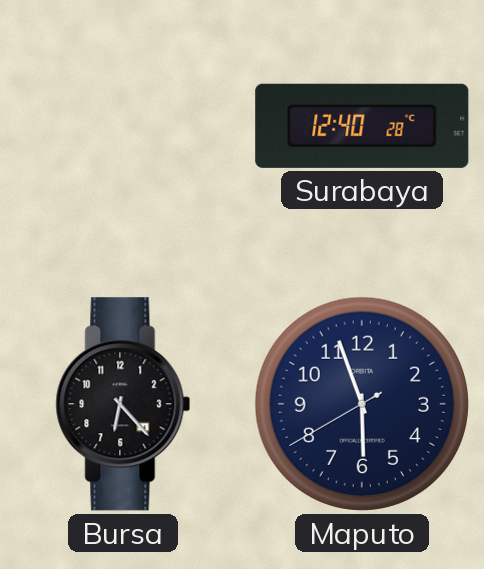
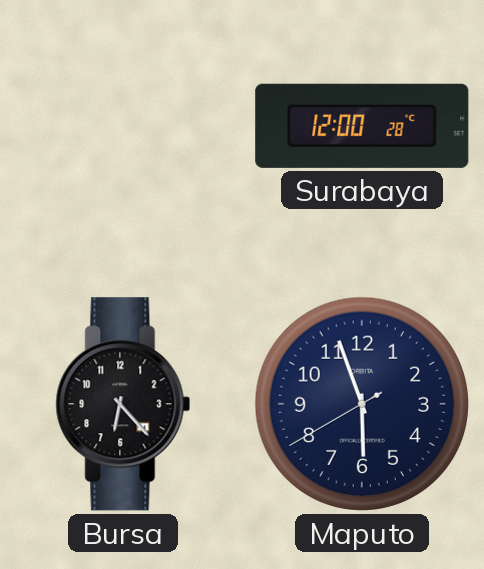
Surabaya: 12:40 -> 12:00
